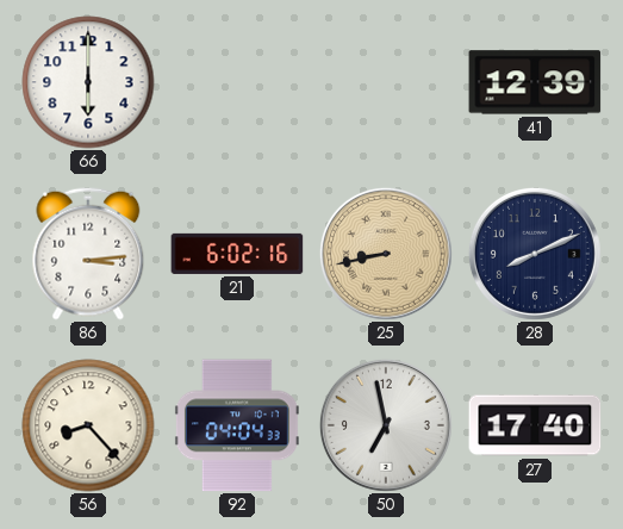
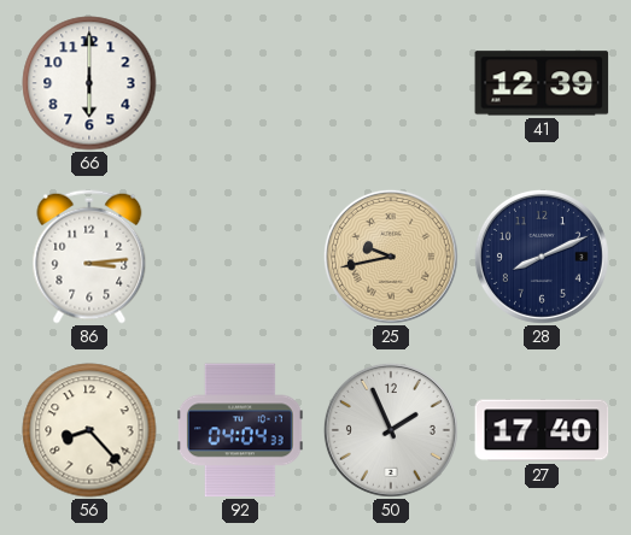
21: 6:02 -> none
25: 8:43 -> 9:43
50: 6:58 -> 1:56
